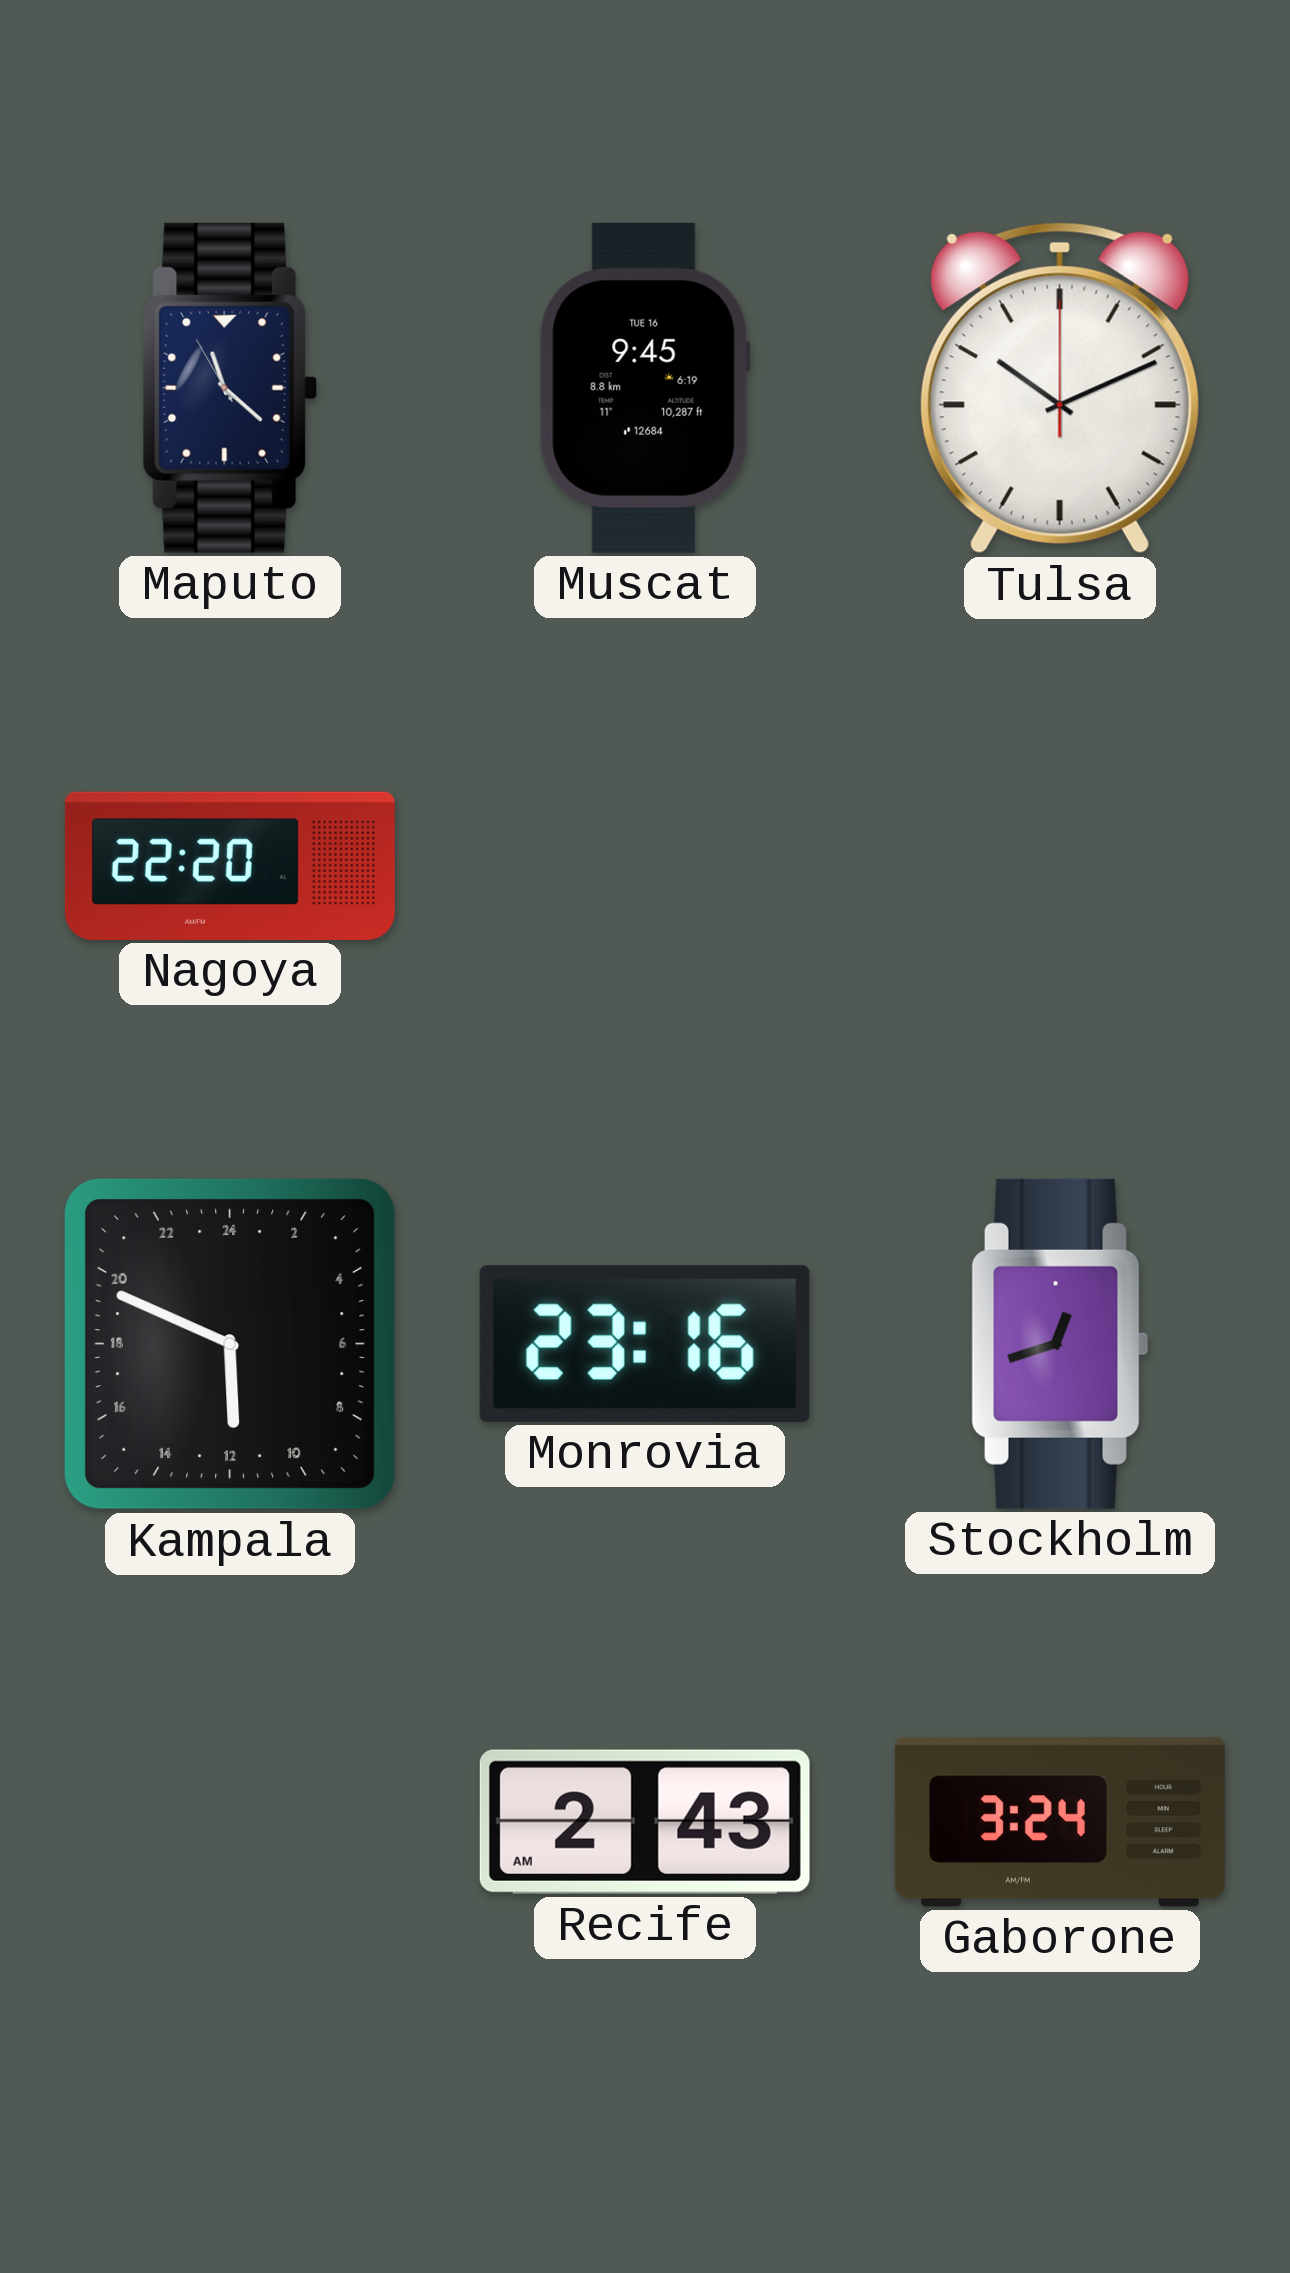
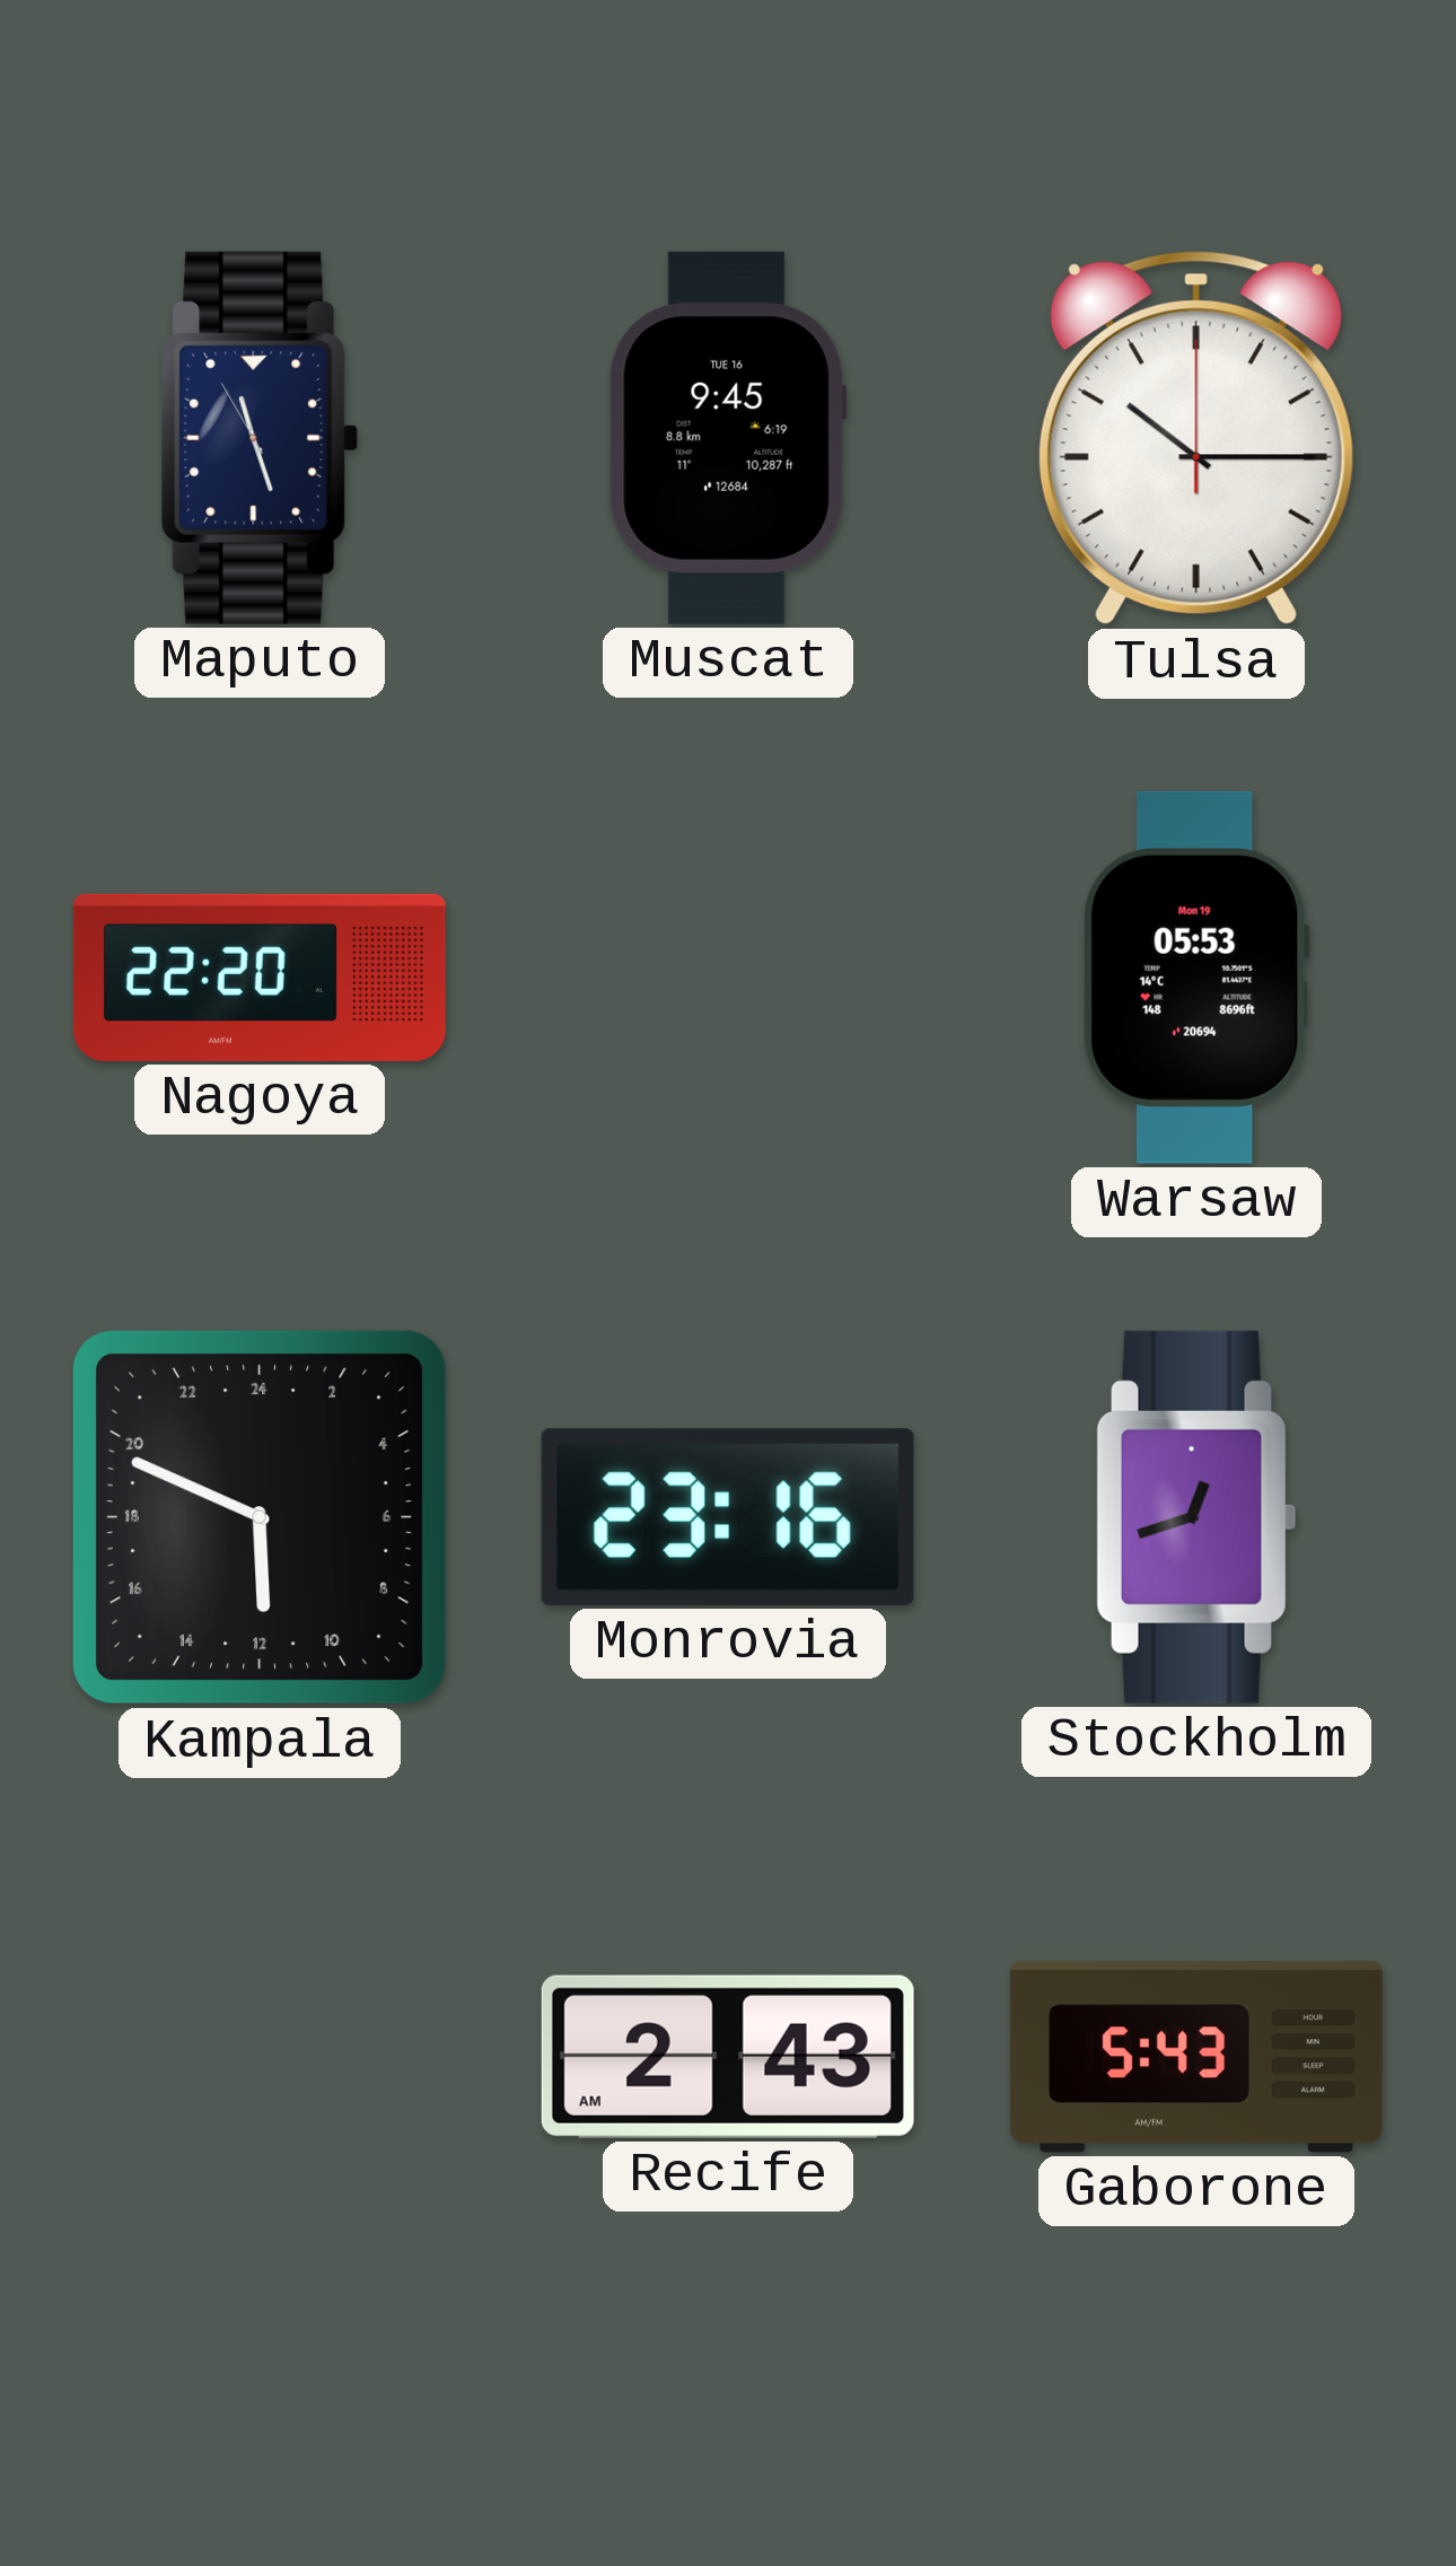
Maputo: 11:21 -> 11:26
Tulsa: 10:11 -> 10:15
Warsaw: none -> 05:53
Gaborone: 3:24 -> 5:43
